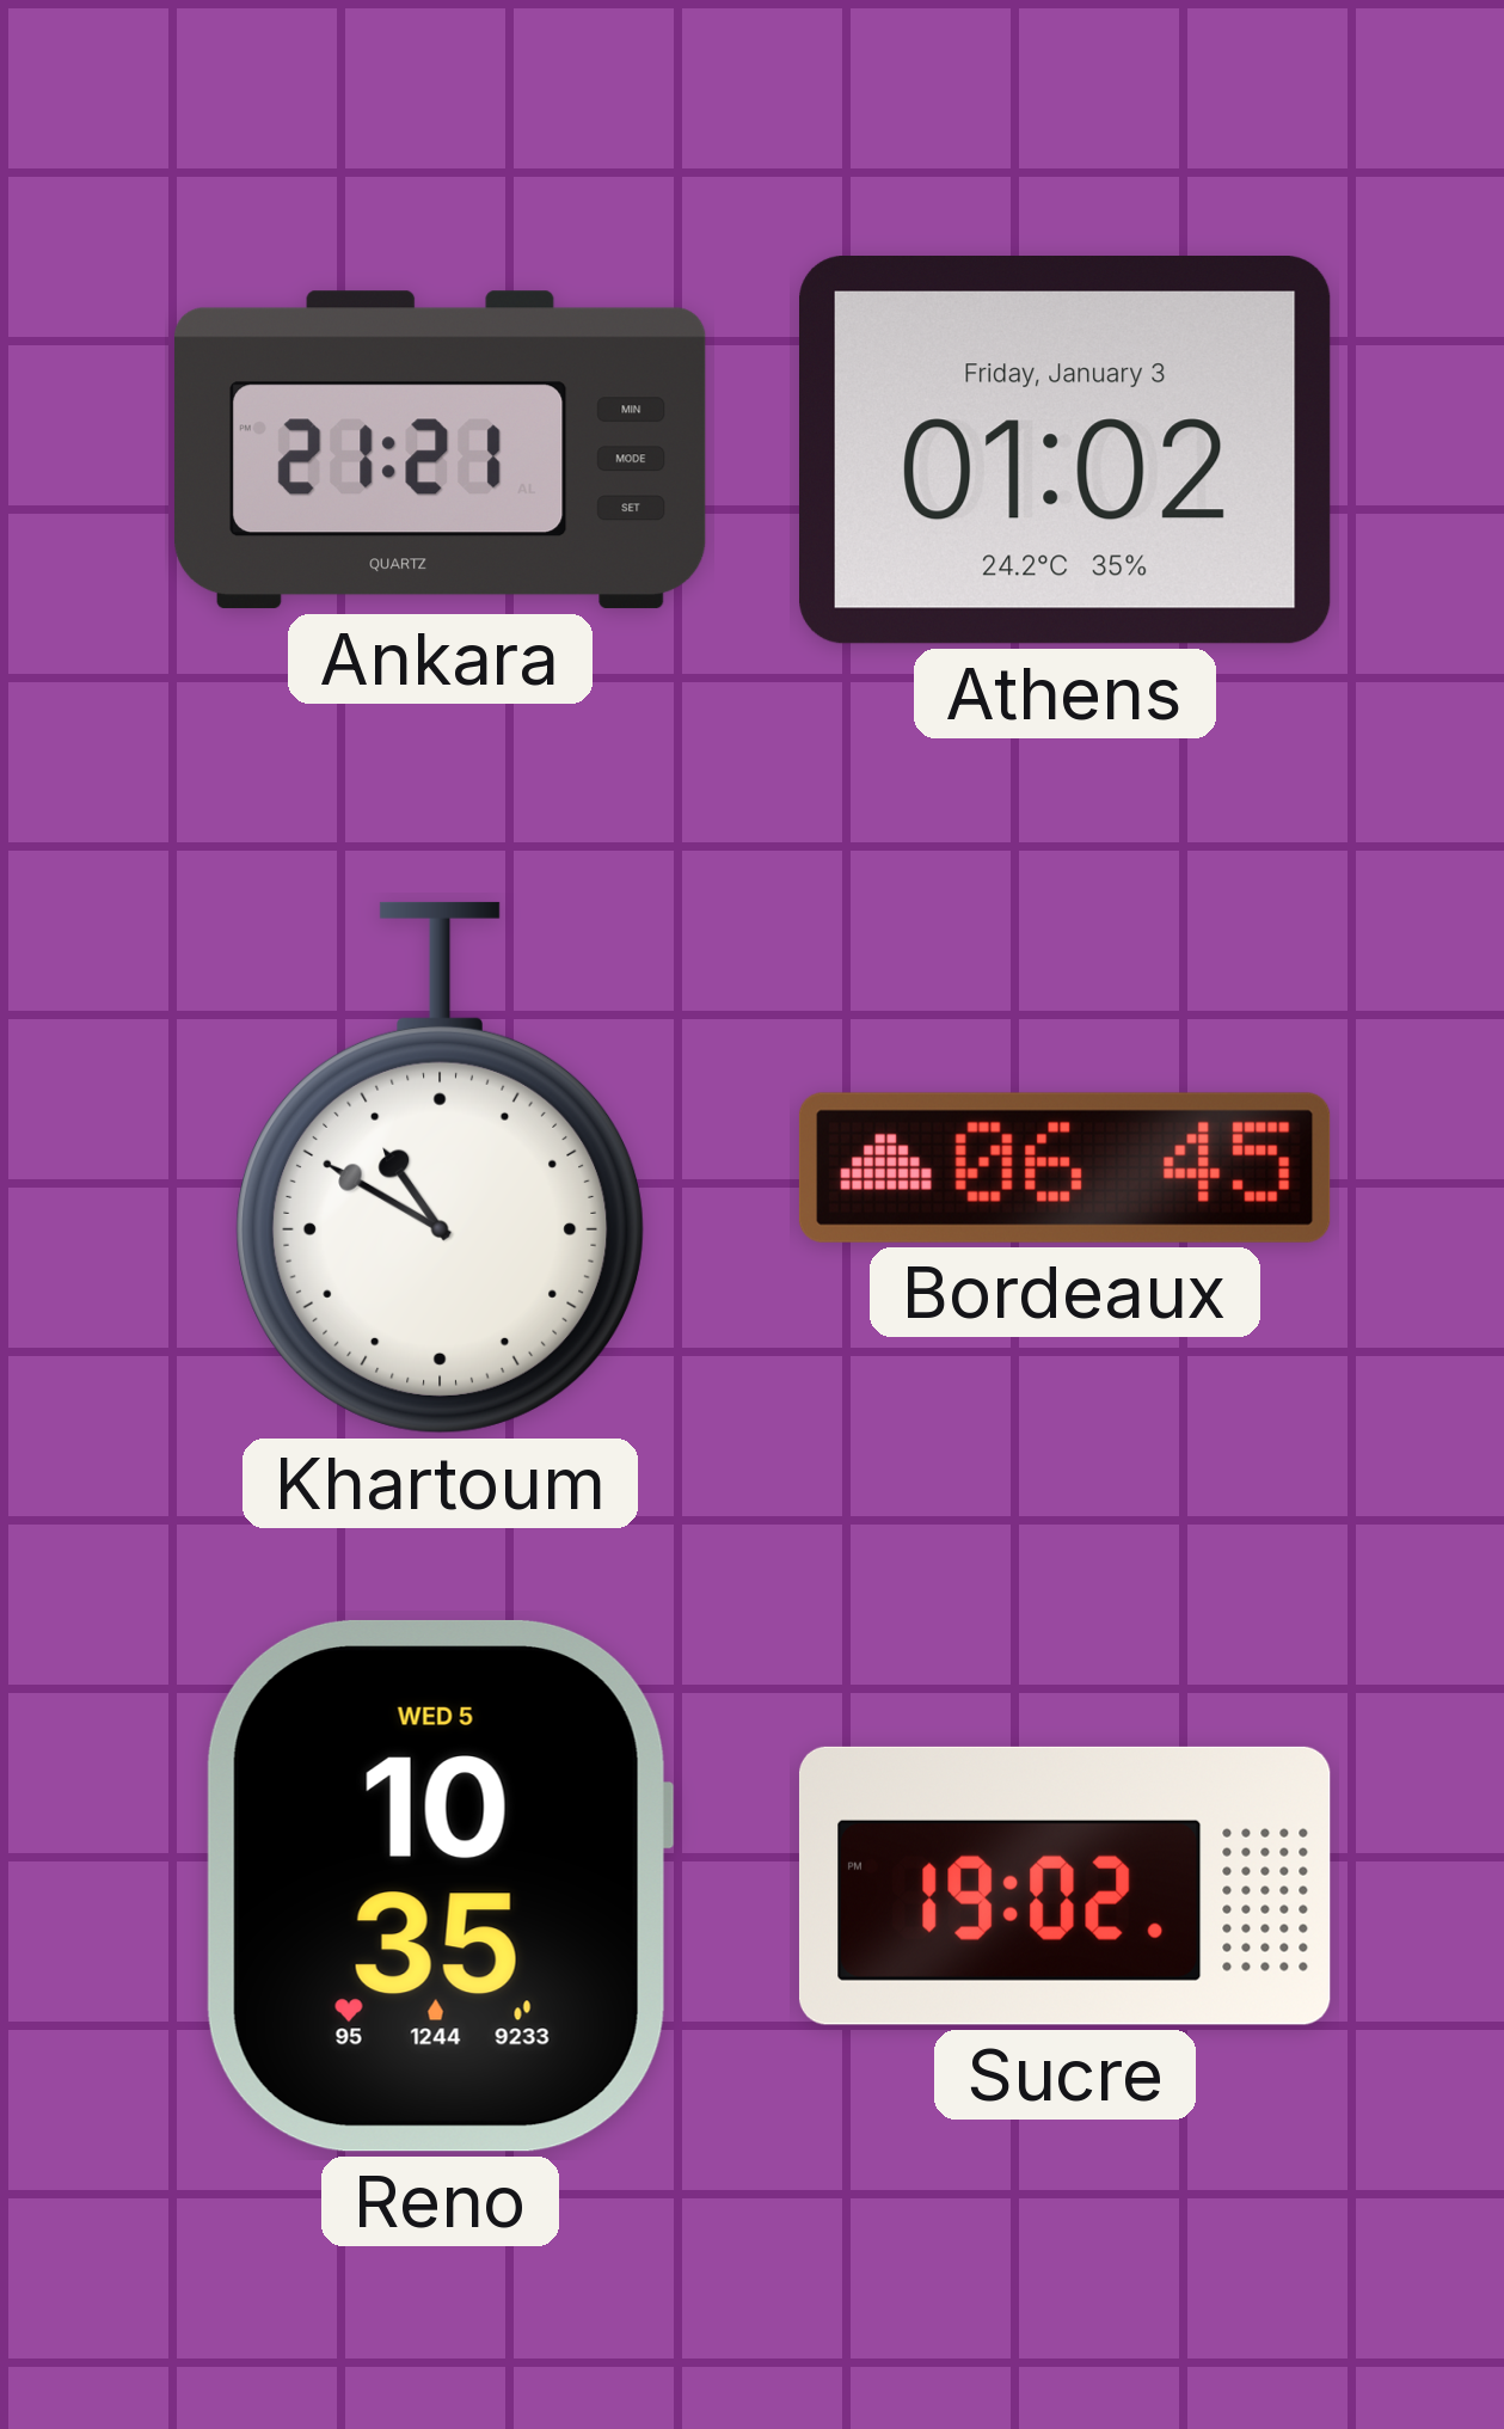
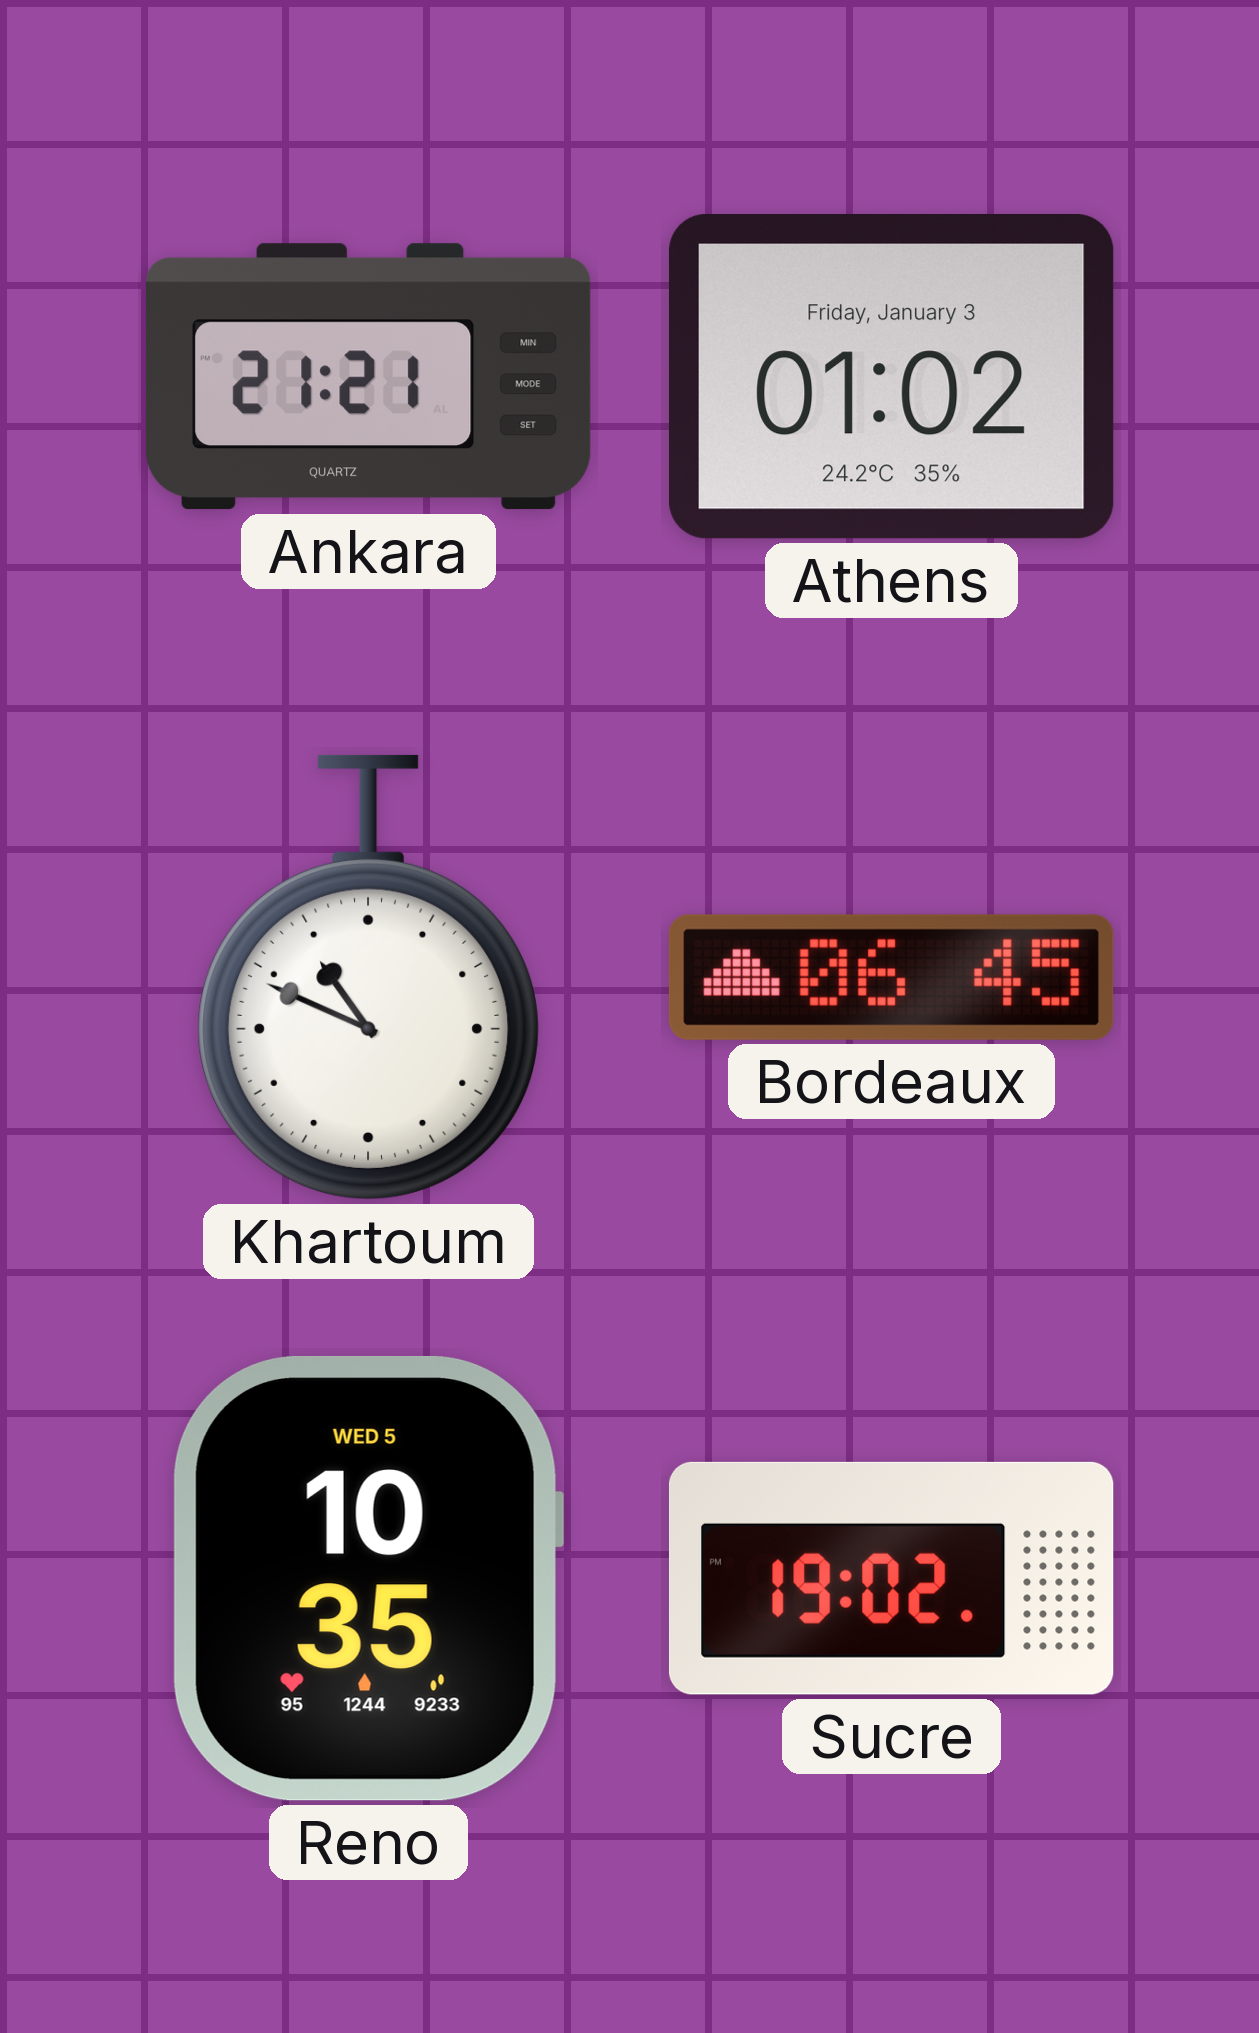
Khartoum: 10:50 -> 10:49
